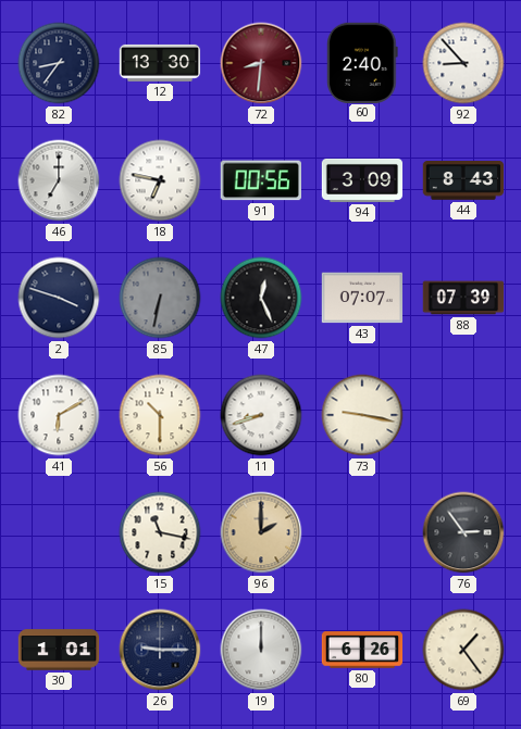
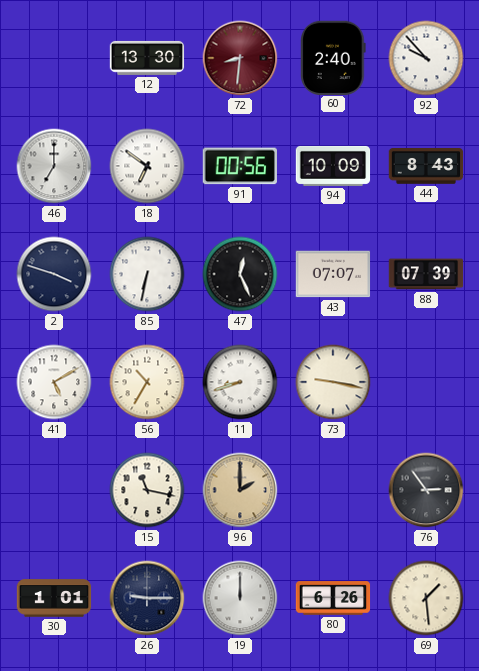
82: 8:36 -> none
92: 8:53 -> 9:53
18: 6:47 -> 6:51
94: 3:09 -> 10:09
85 dial: grey -> white
41: 6:10 -> 5:10
56: 10:30 -> 10:35
69: 1:24 -> 1:29
